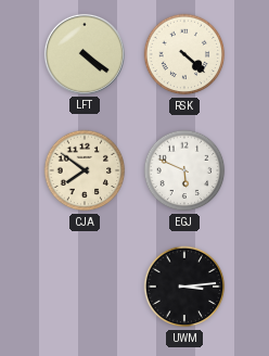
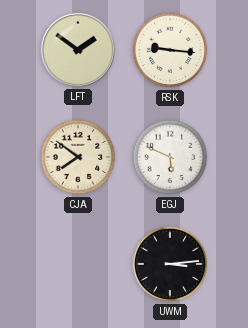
LFT: 4:21 -> 1:51
RSK: 4:22 -> 9:16
